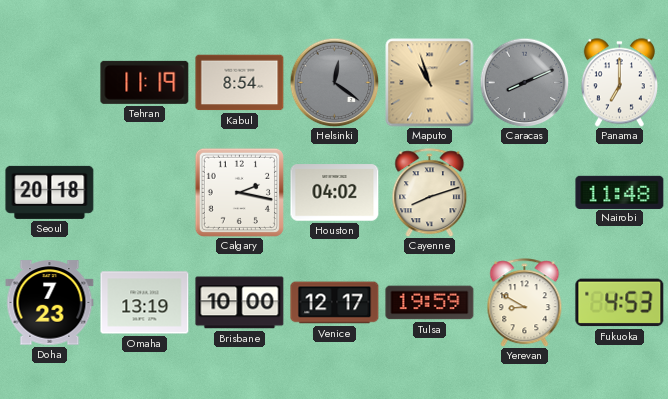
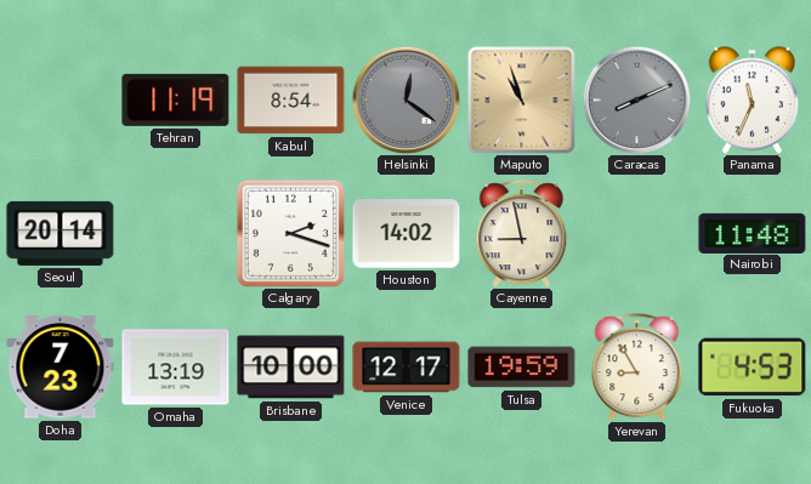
Panama: 7:00 -> 11:34
Seoul: 20:18 -> 20:14
Calgary: 2:17 -> 2:18
Houston: 04:02 -> 14:02
Cayenne: 8:12 -> 8:58
Yerevan: 8:50 -> 8:55
